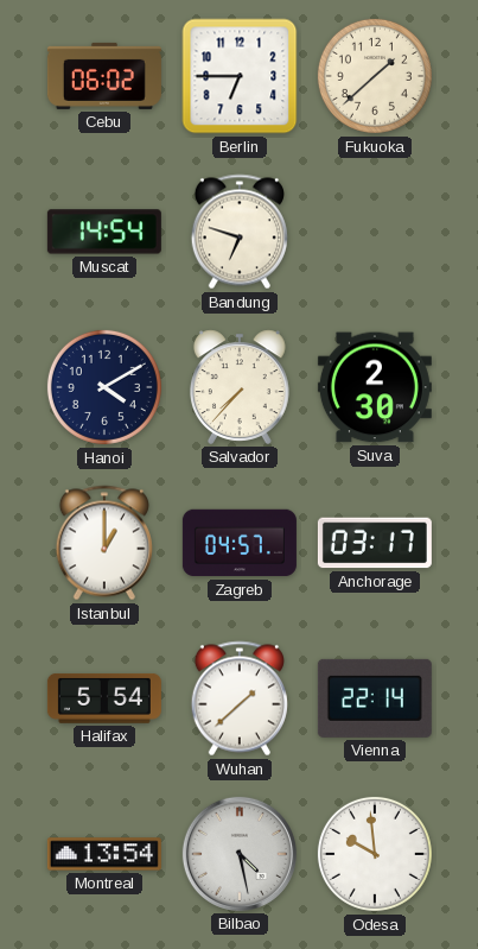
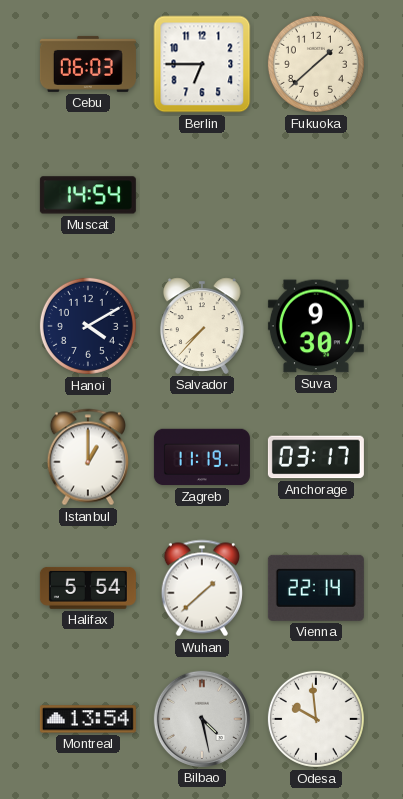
Cebu: 06:02 -> 06:03
Bandung: 6:48 -> none
Suva: 2:30 -> 9:30
Zagreb: 04:57 -> 11:19
